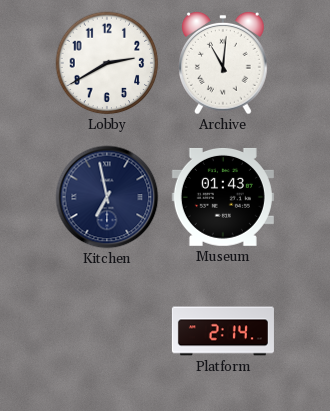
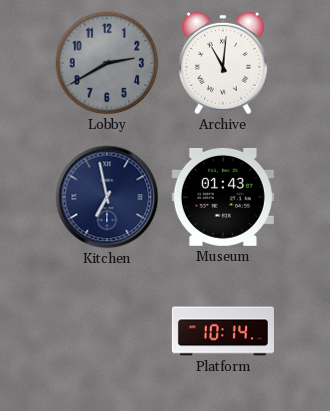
Lobby dial: white -> grey
Platform: 2:14 -> 10:14
